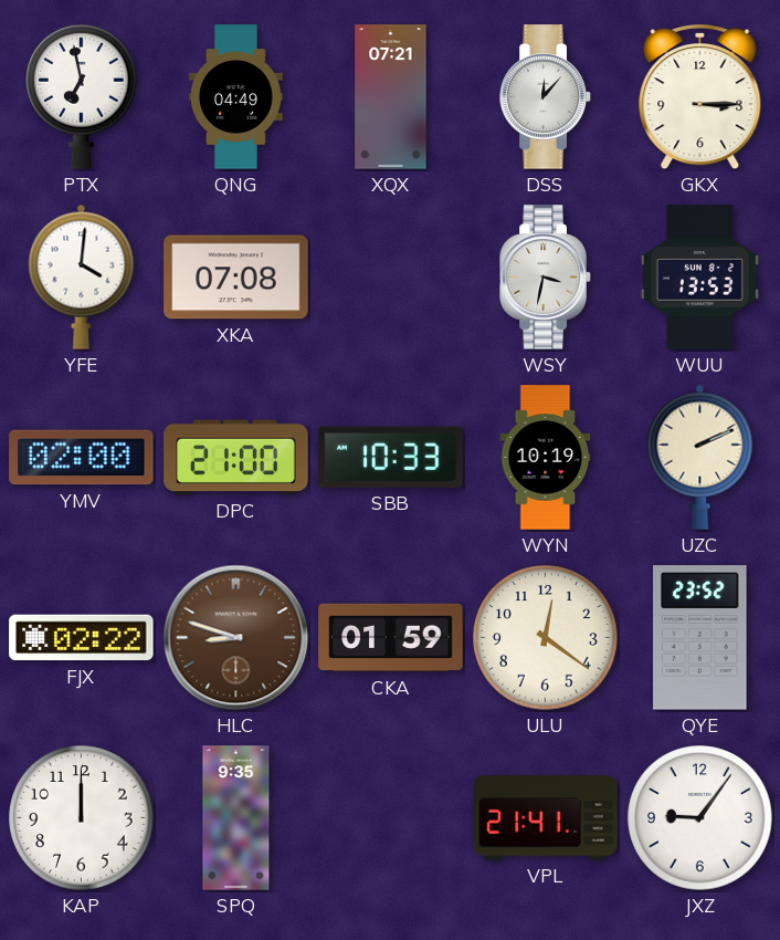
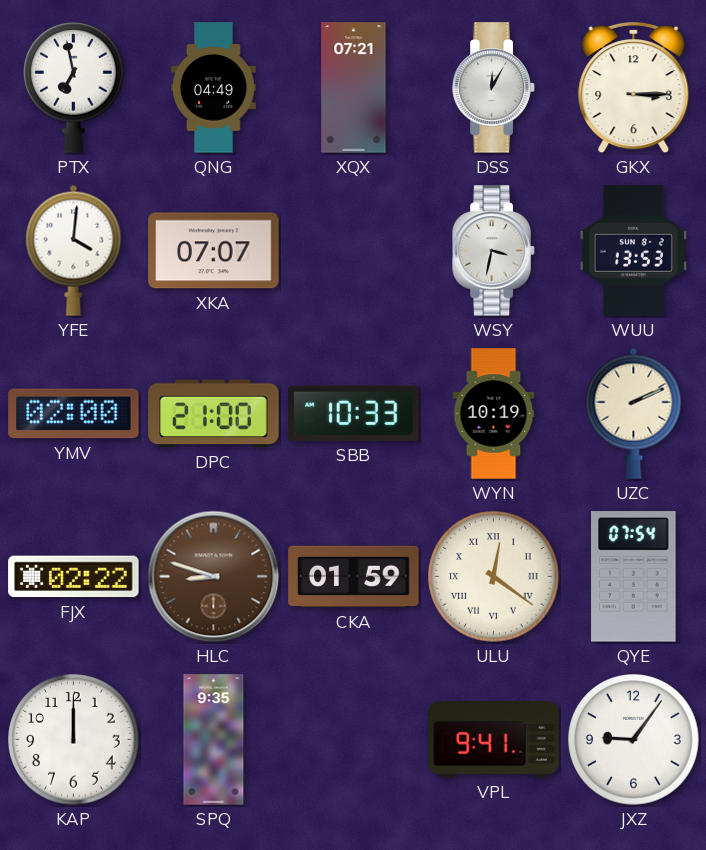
DSS: 12:07 -> 12:05
XKA: 07:08 -> 07:07
ULU numerals: Arabic -> Roman
QYE: 23:52 -> 07:54
VPL: 21:41 -> 9:41
